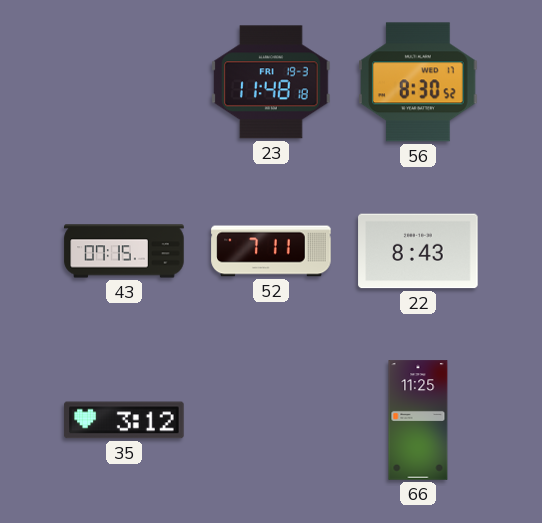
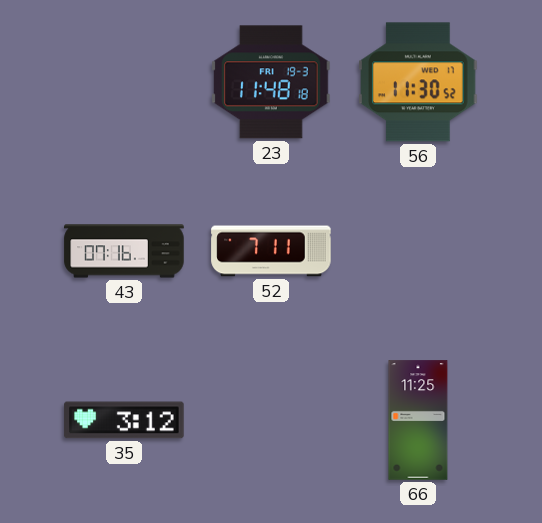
56: 8:30 -> 11:30
43: 07:15 -> 07:16
22: 8:43 -> none
